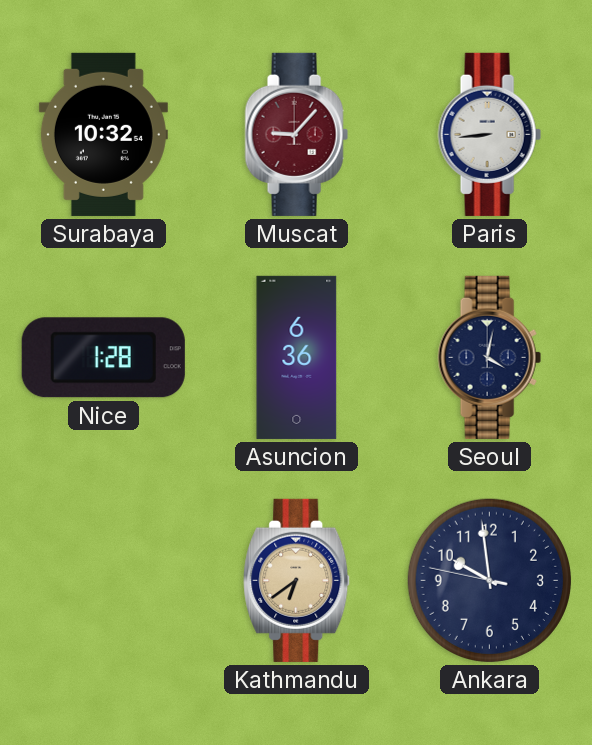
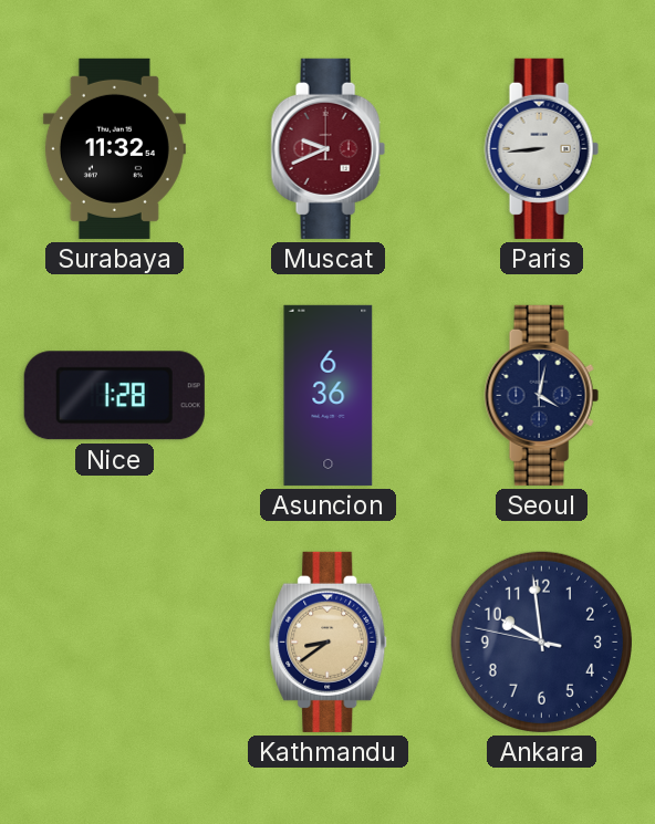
Surabaya: 10:32 -> 11:32
Muscat: 9:07 -> 9:41
Kathmandu: 6:39 -> 8:39
